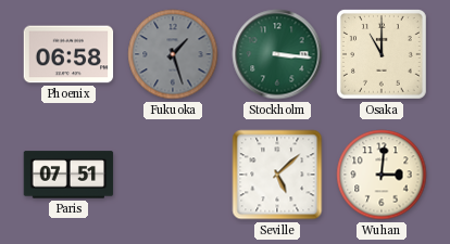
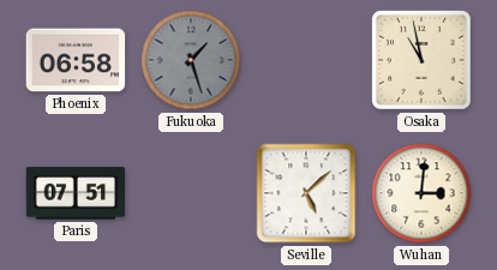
Stockholm: 3:16 -> none
Osaka: 11:00 -> 10:58
